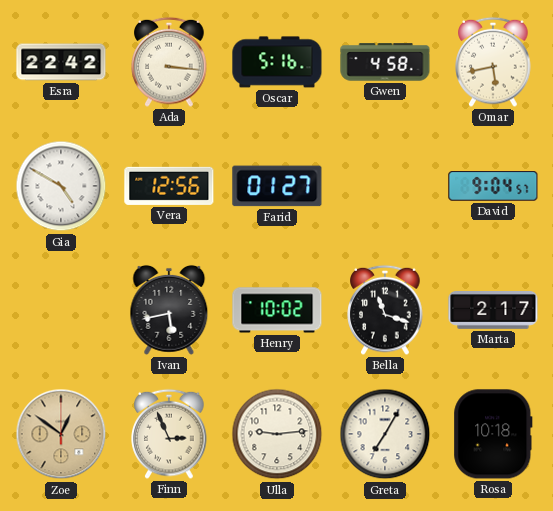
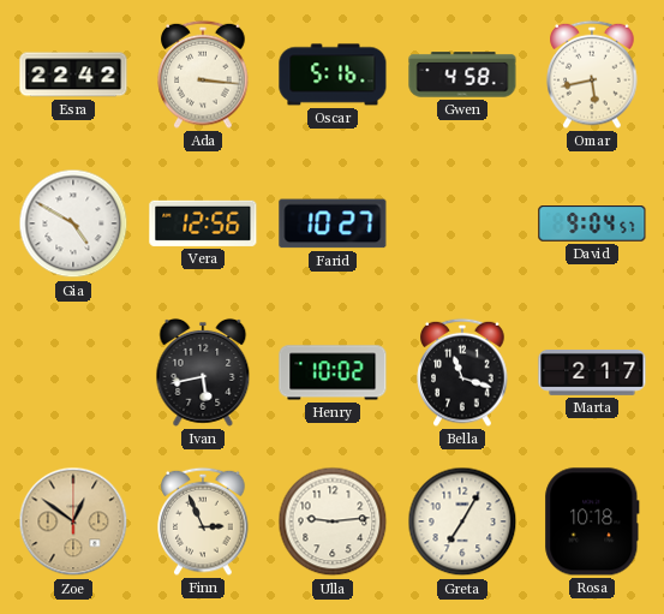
Farid: 01:27 -> 10:27
